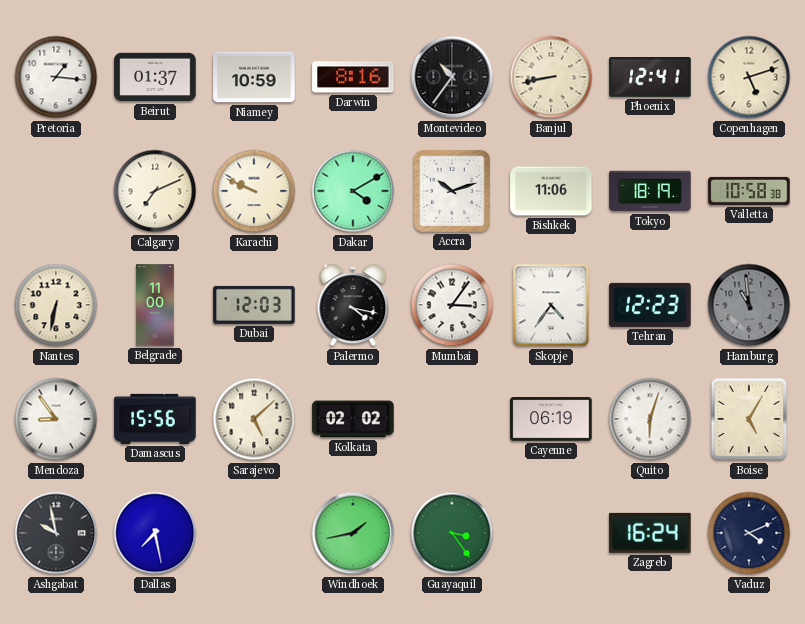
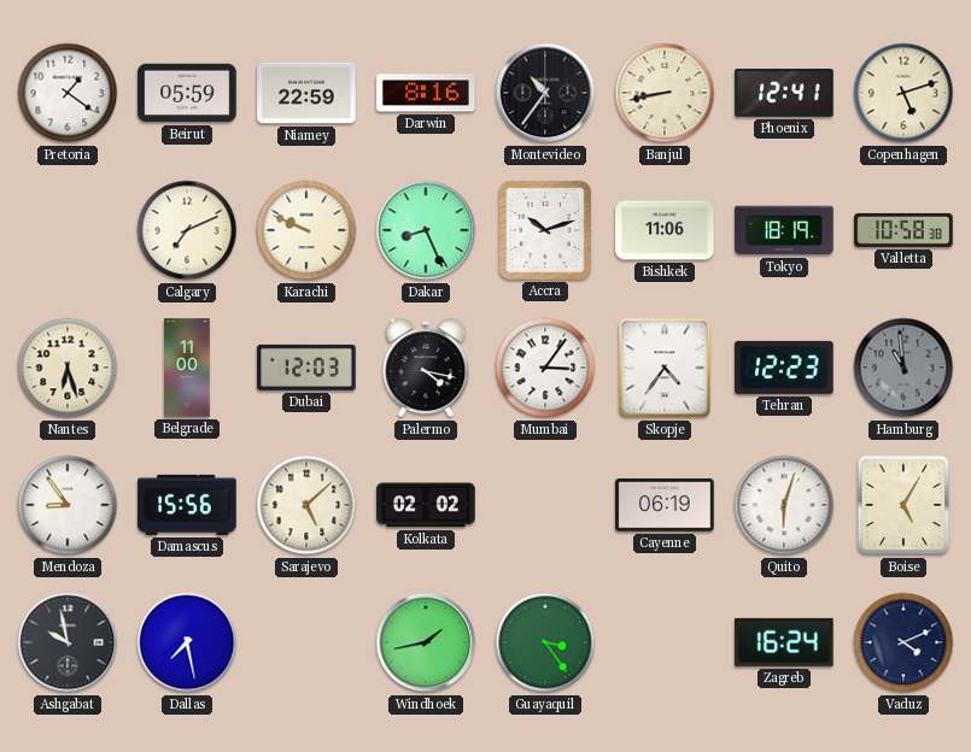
Pretoria: 1:16 -> 1:21
Beirut: 01:37 -> 05:59
Niamey: 10:59 -> 22:59
Dakar: 4:10 -> 8:26
Nantes: 6:32 -> 6:27
